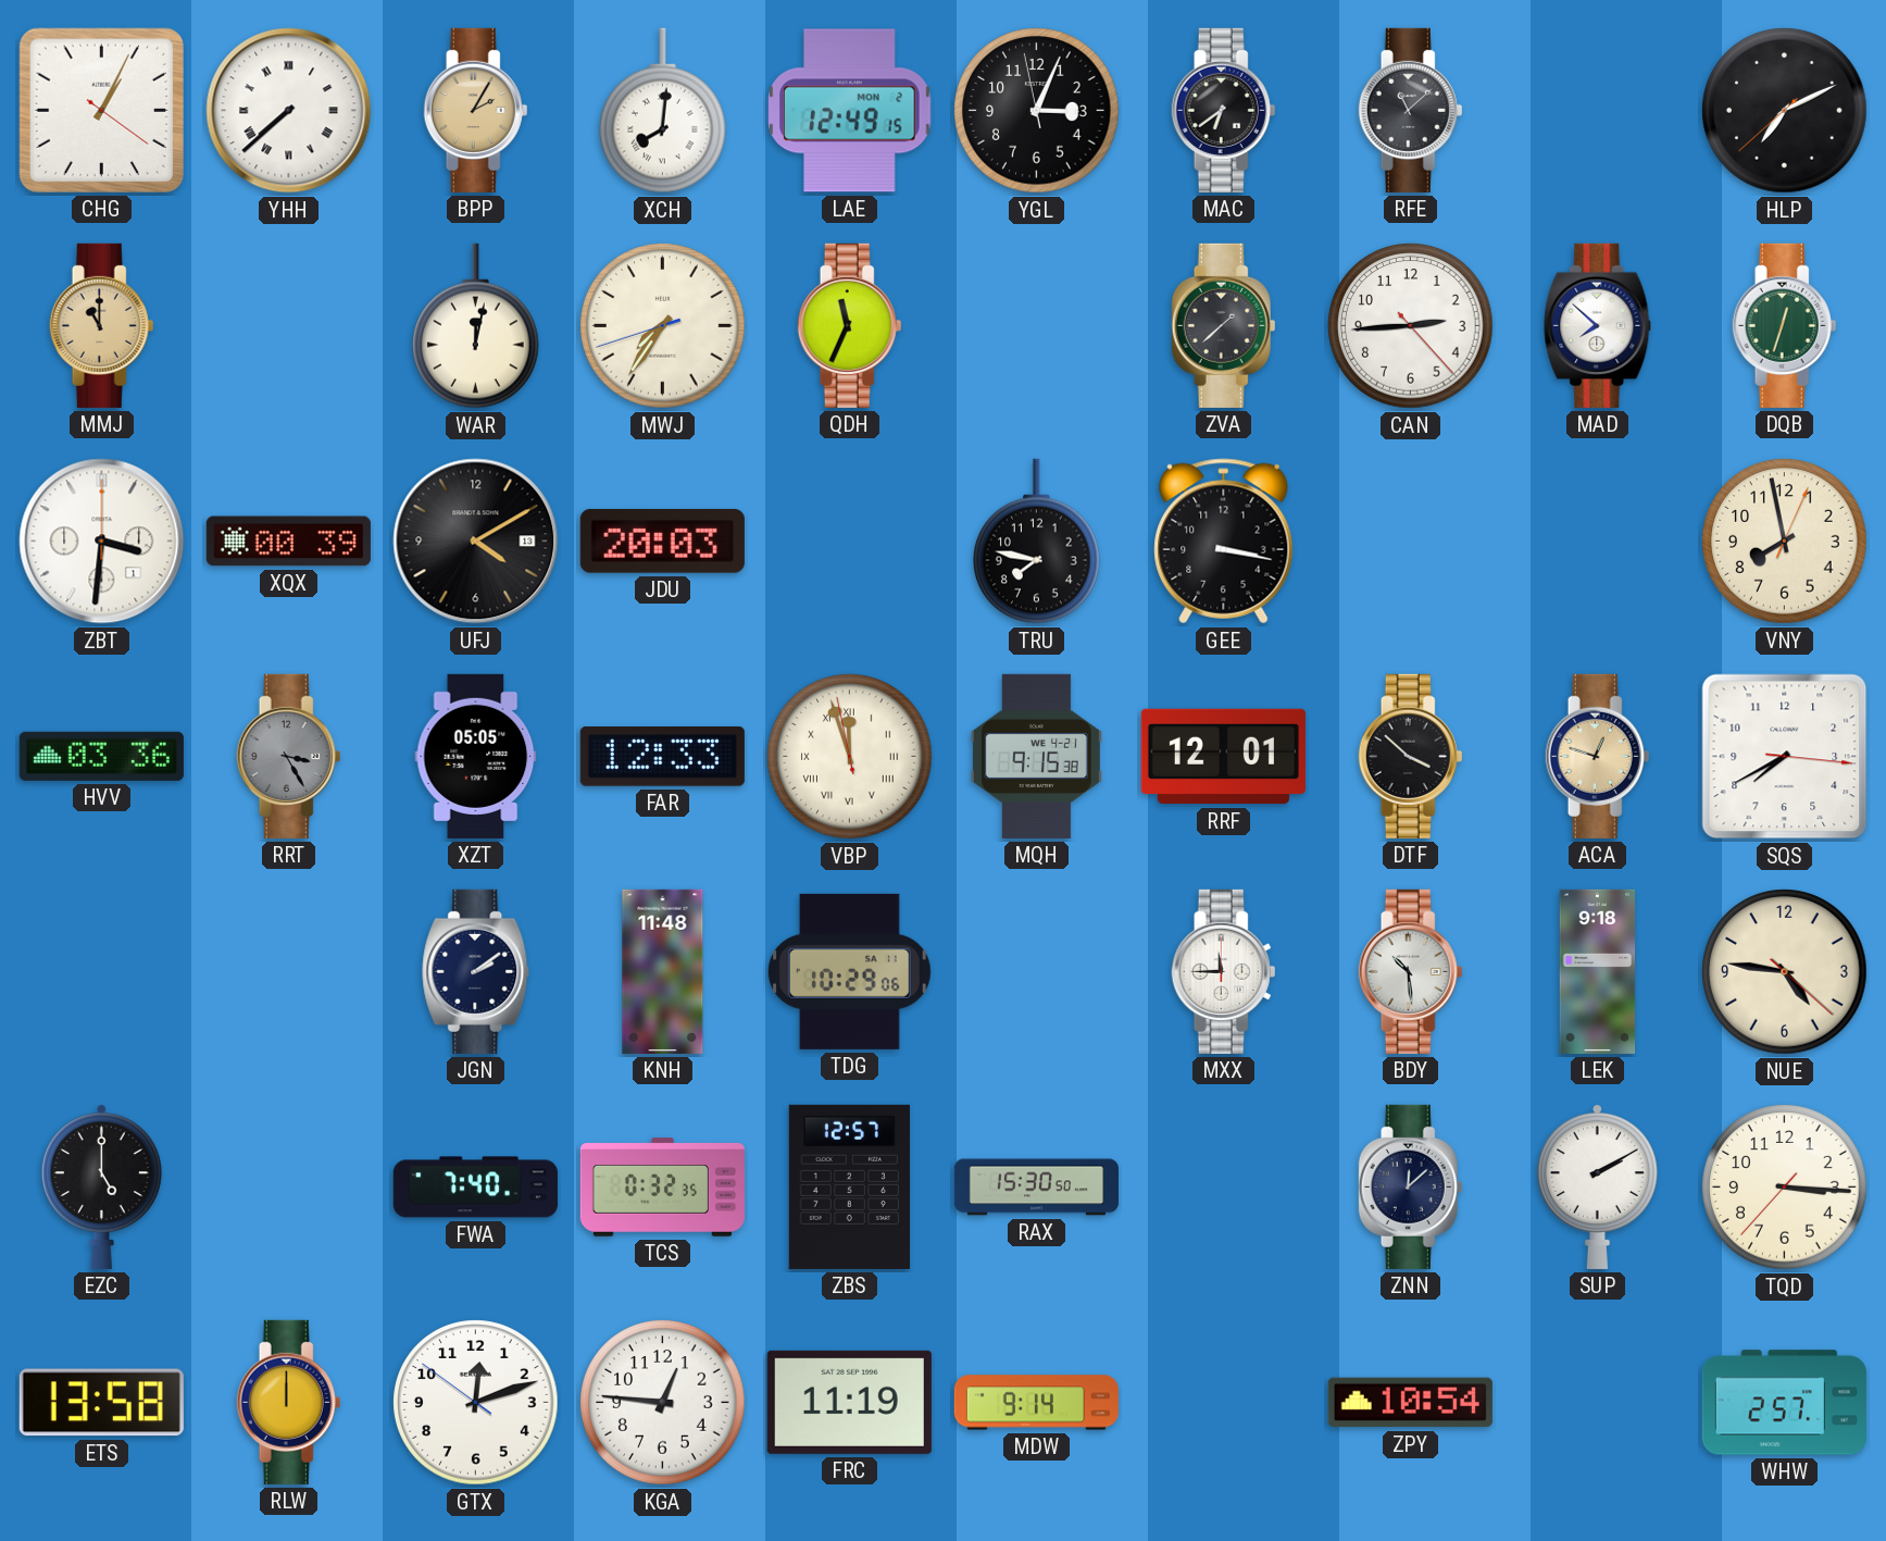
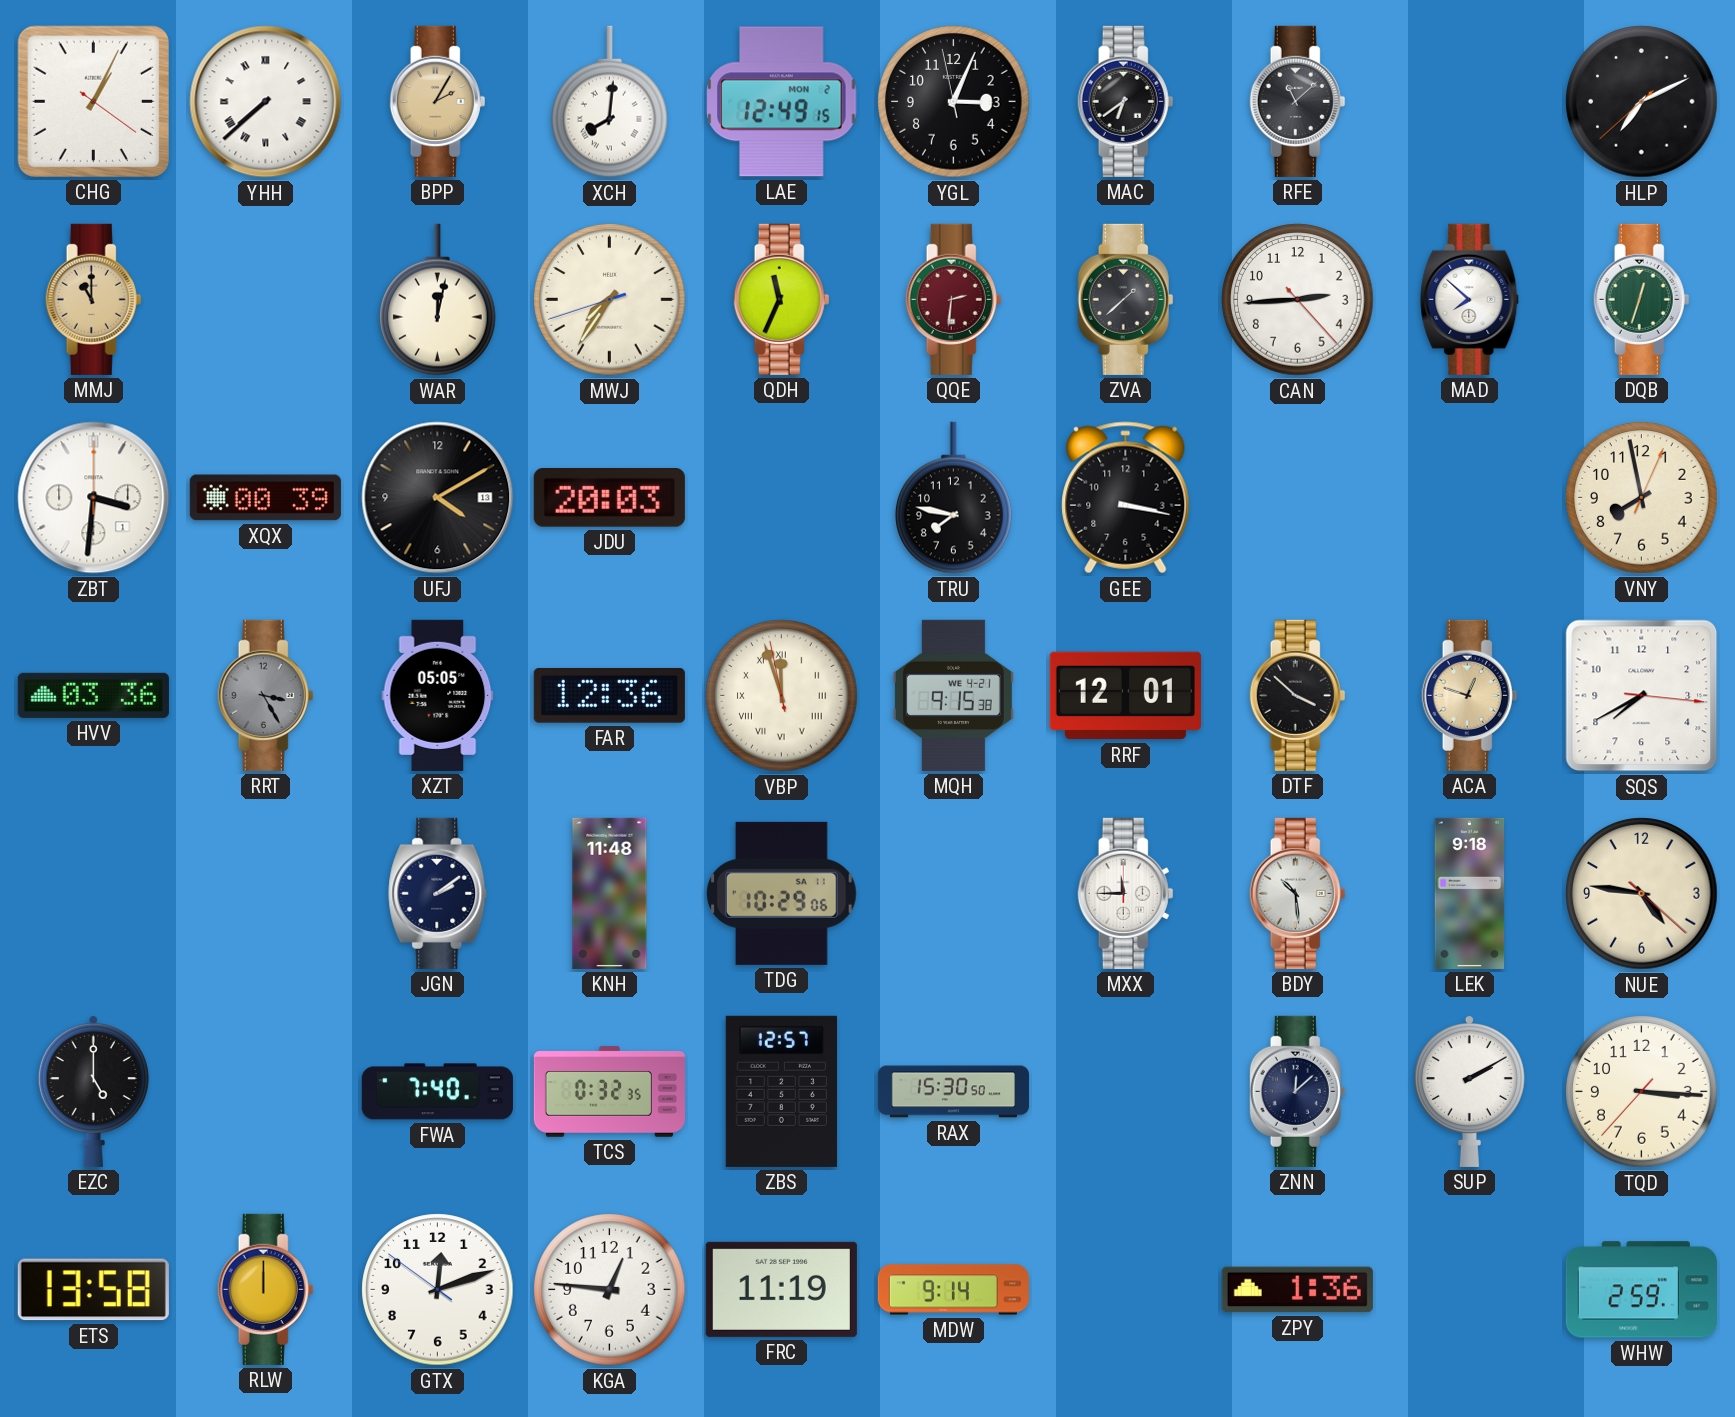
QQE: none -> 2:31
FAR: 12:33 -> 12:36
ZPY: 10:54 -> 1:36
WHW: 2:57 -> 2:59
